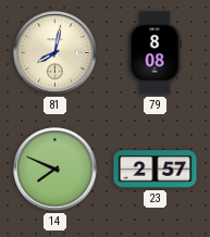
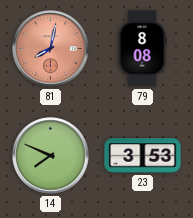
81 dial: cream -> salmon
23: 2:57 -> 3:53
